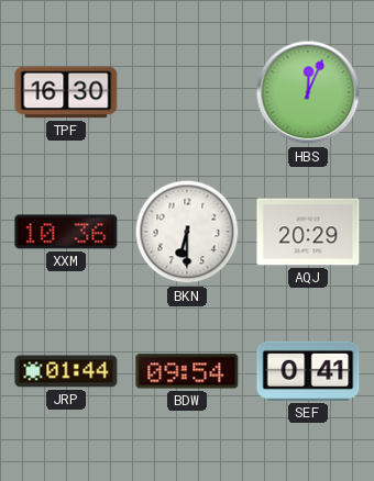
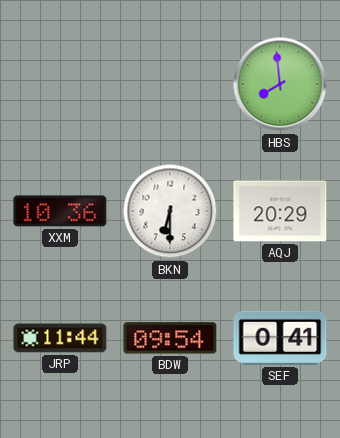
TPF: 16:30 -> none
HBS: 12:04 -> 7:59
JRP: 01:44 -> 11:44
